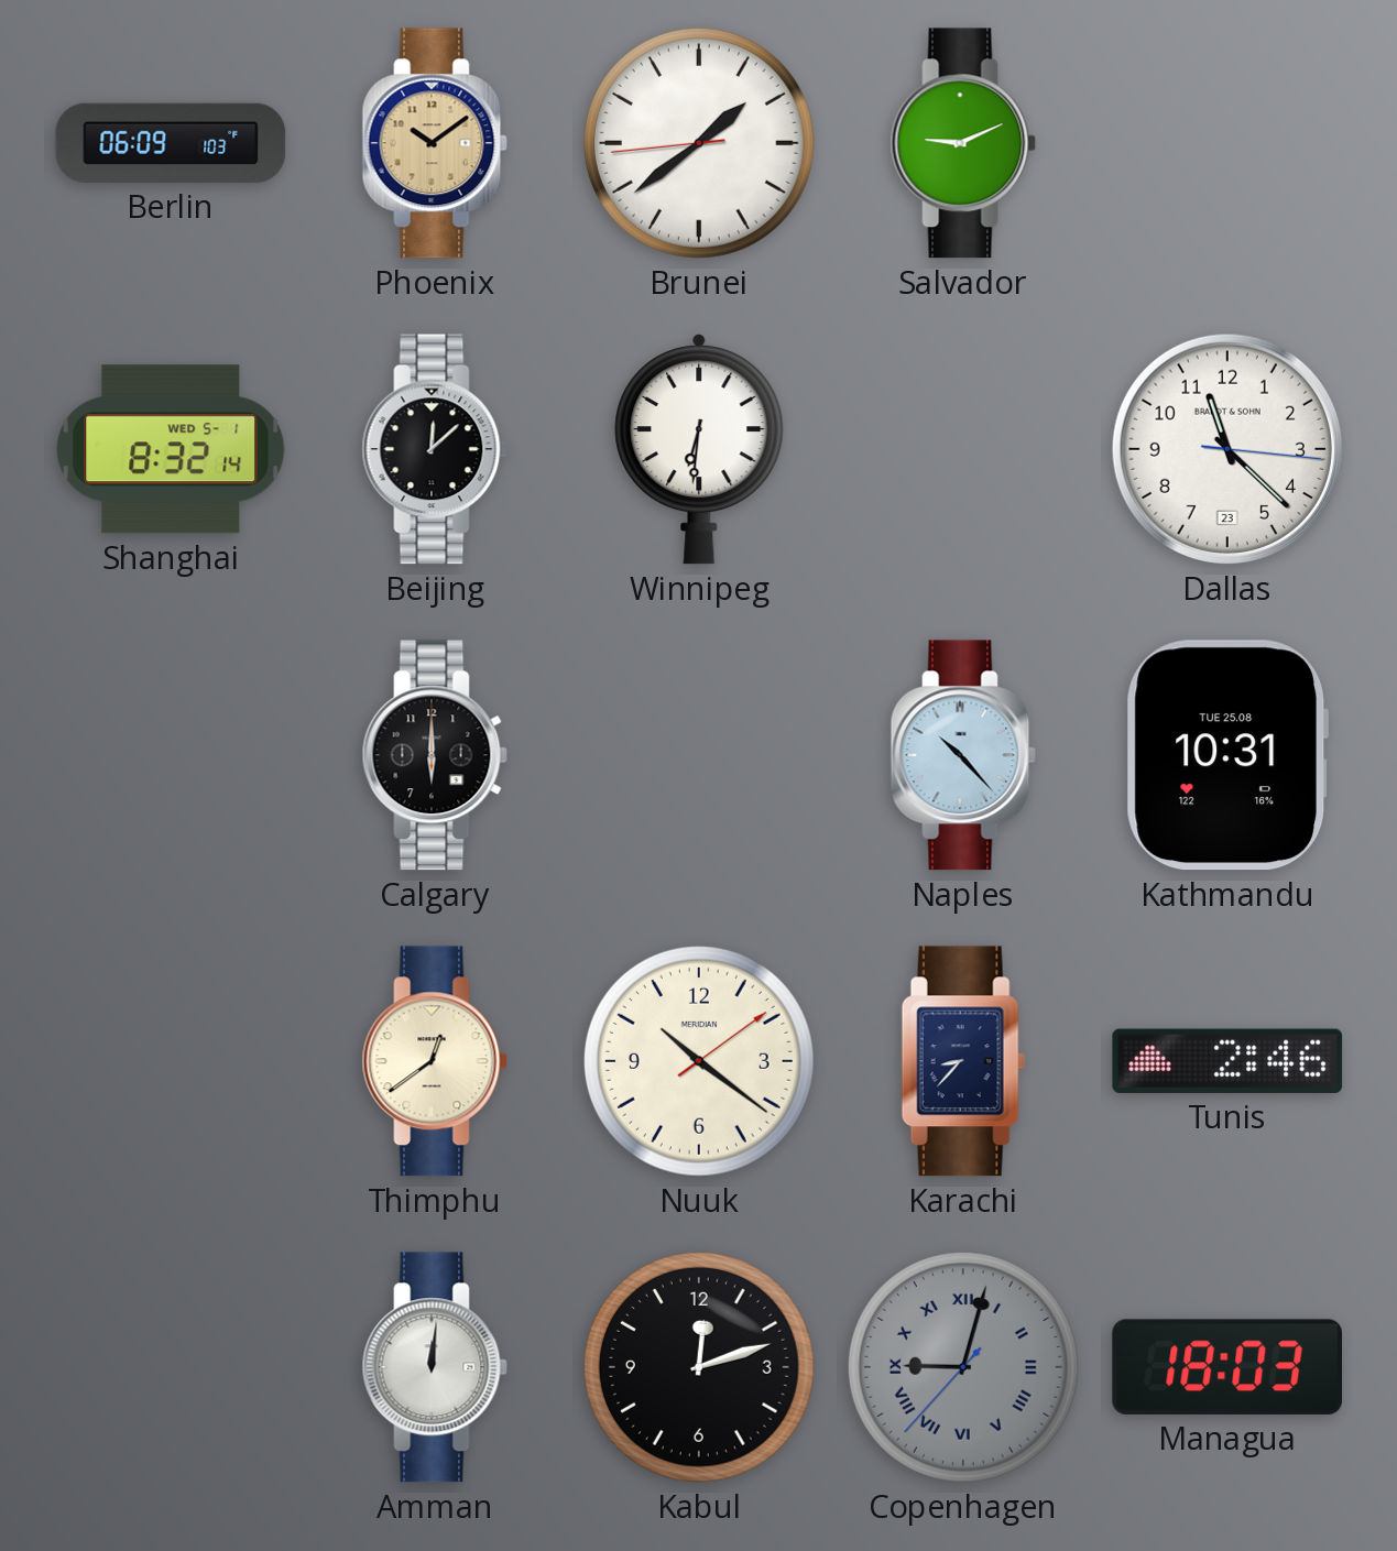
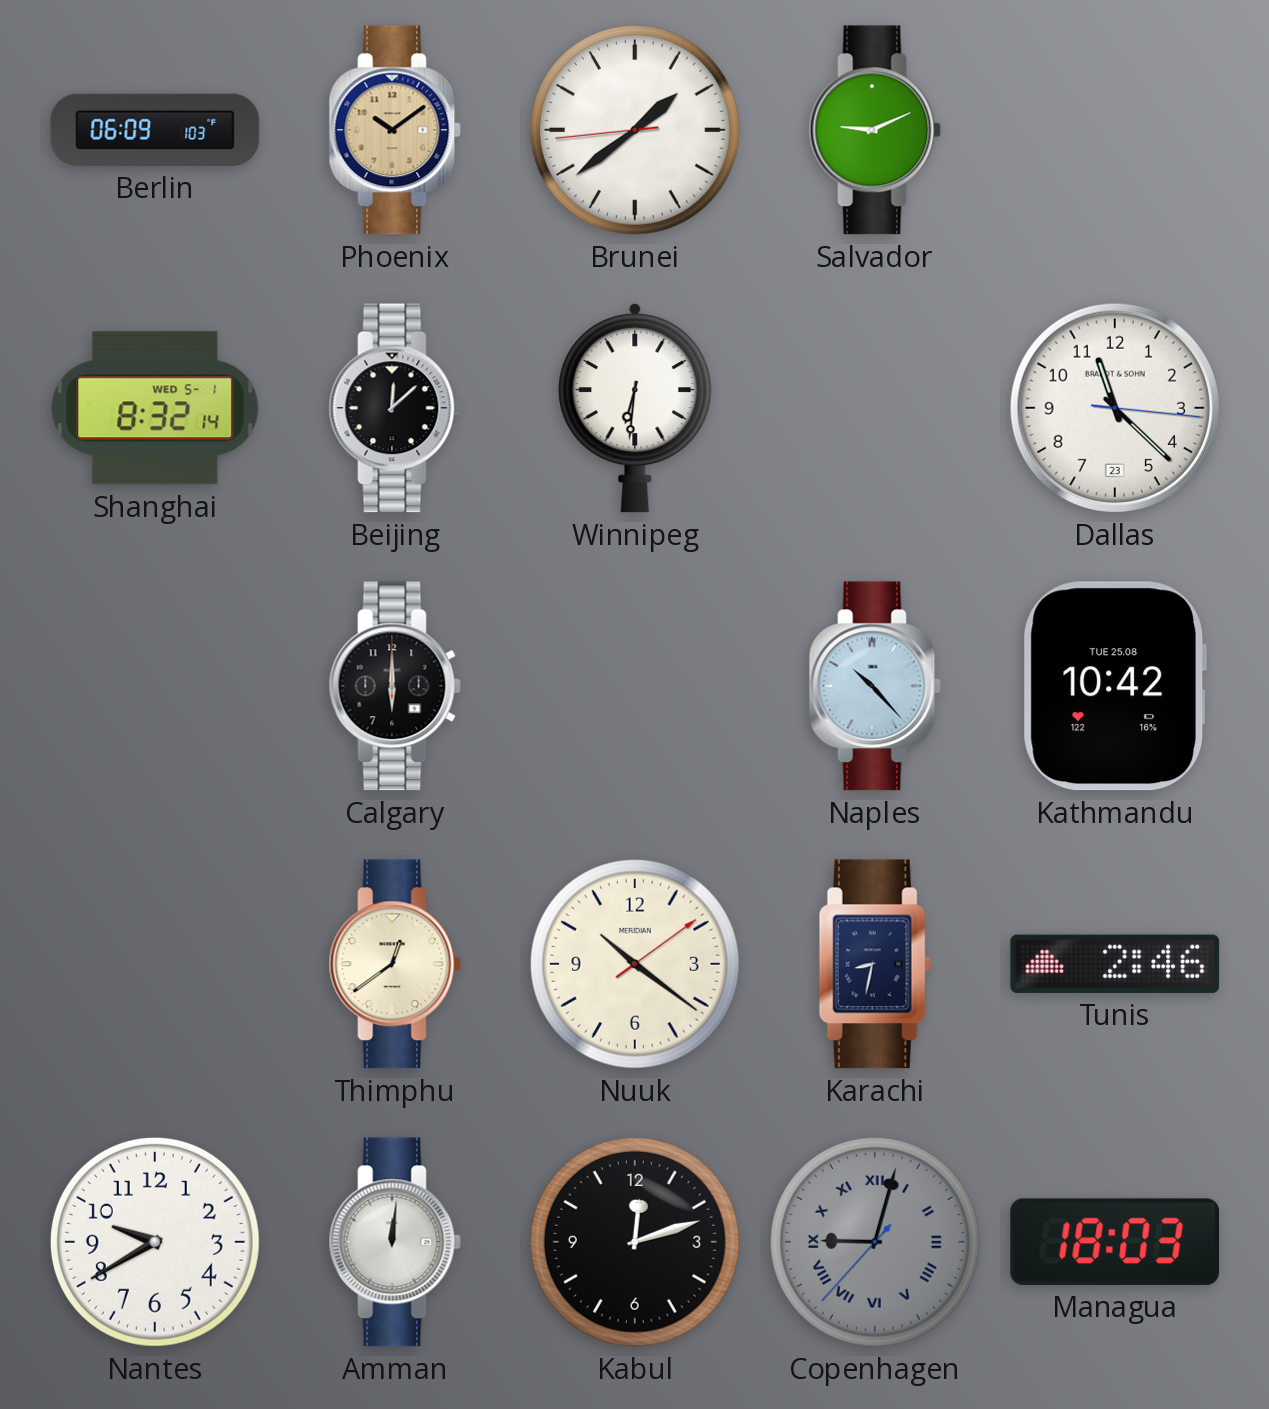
Kathmandu: 10:31 -> 10:42
Karachi: 8:37 -> 8:32
Nantes: none -> 9:40
